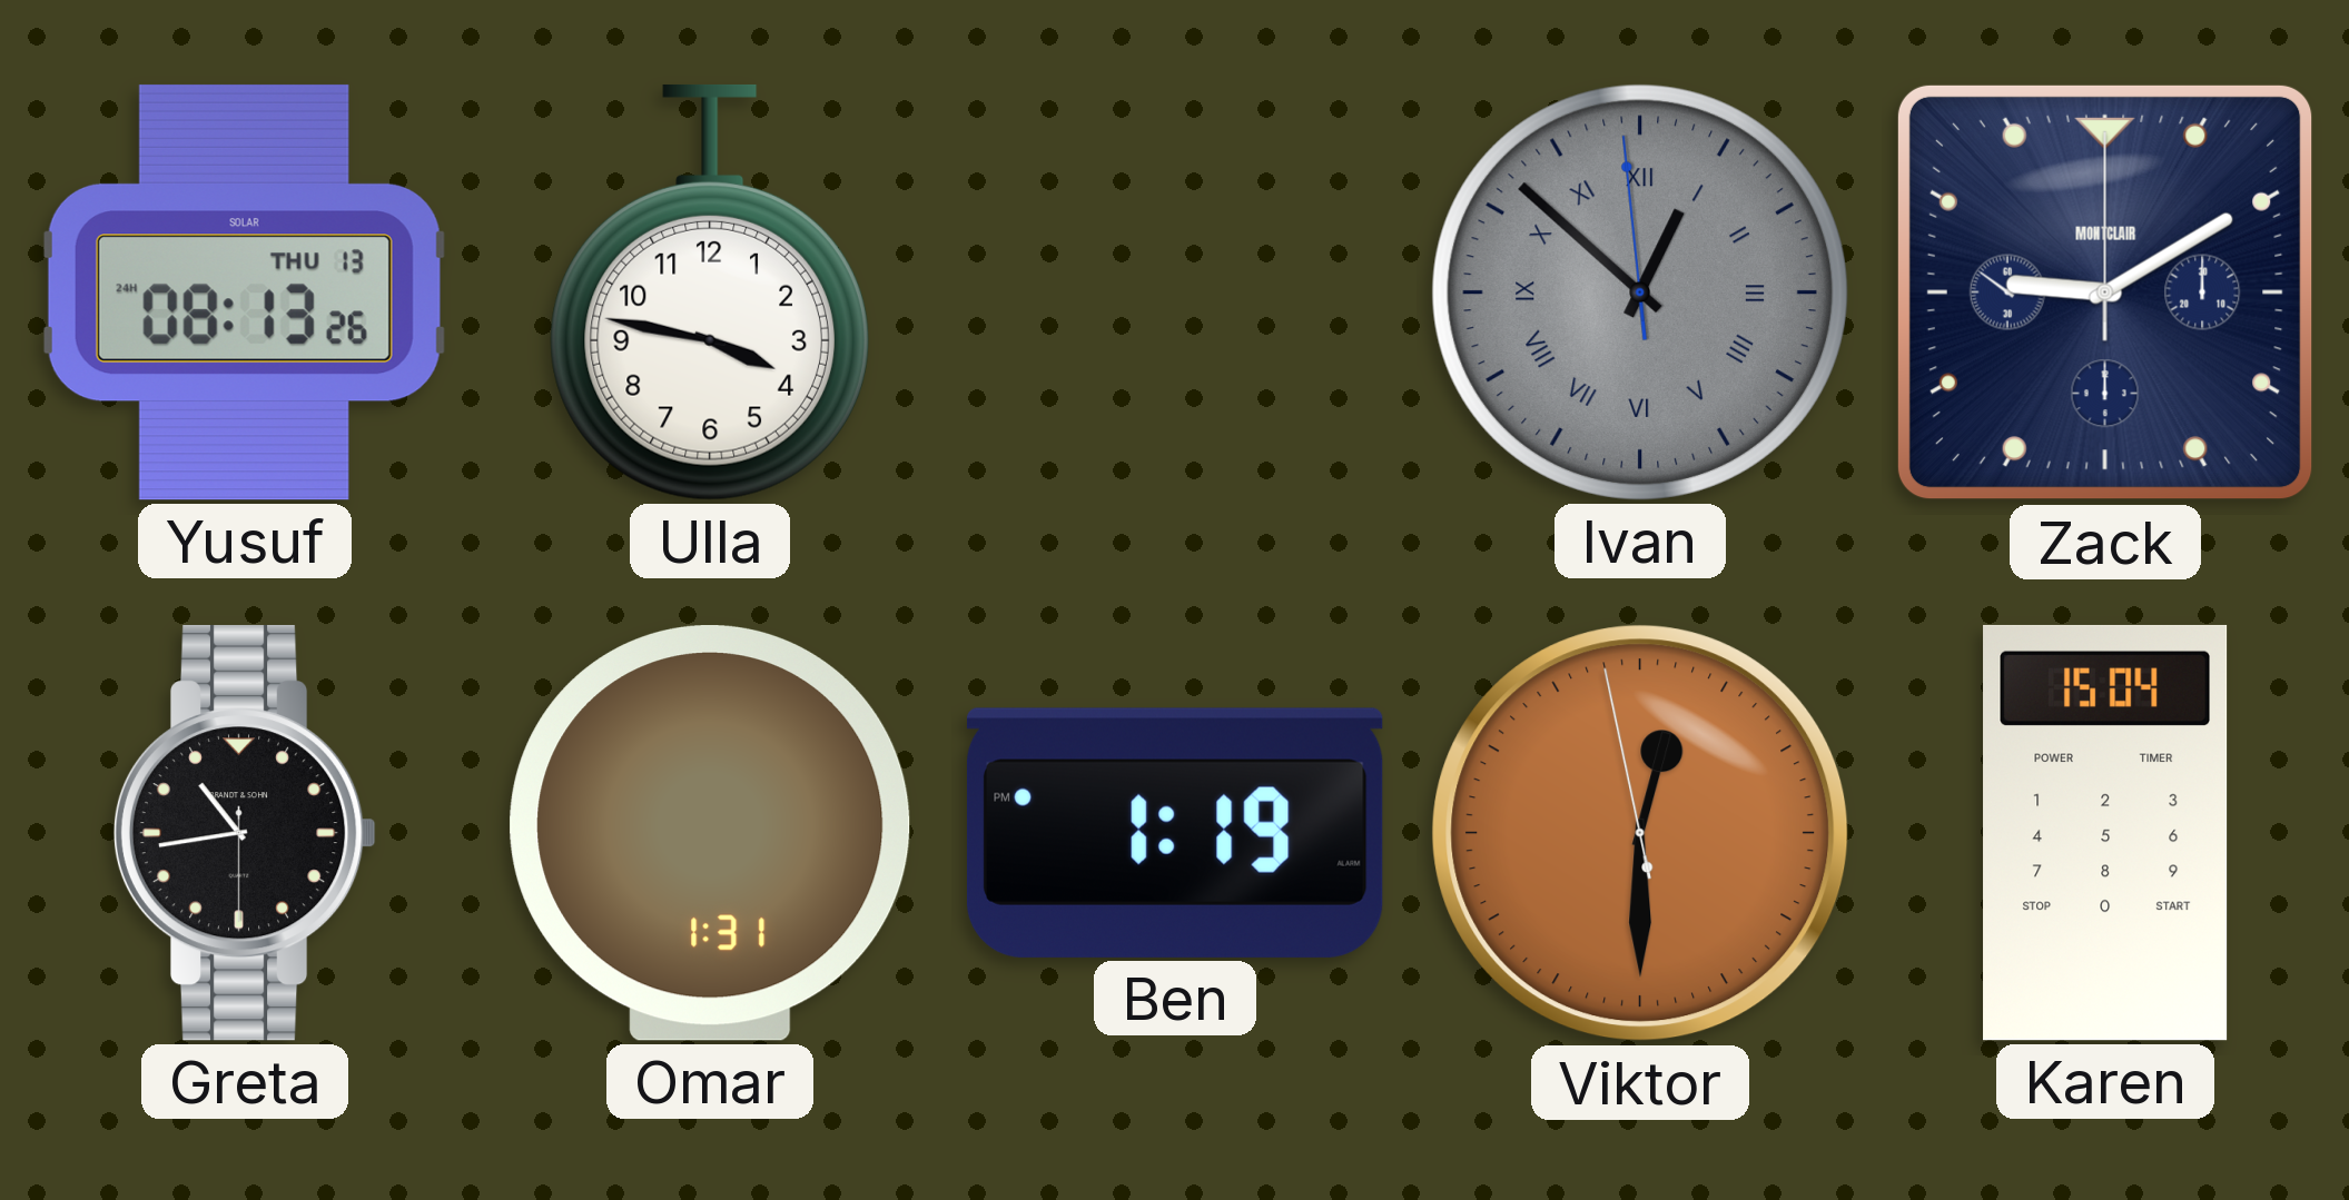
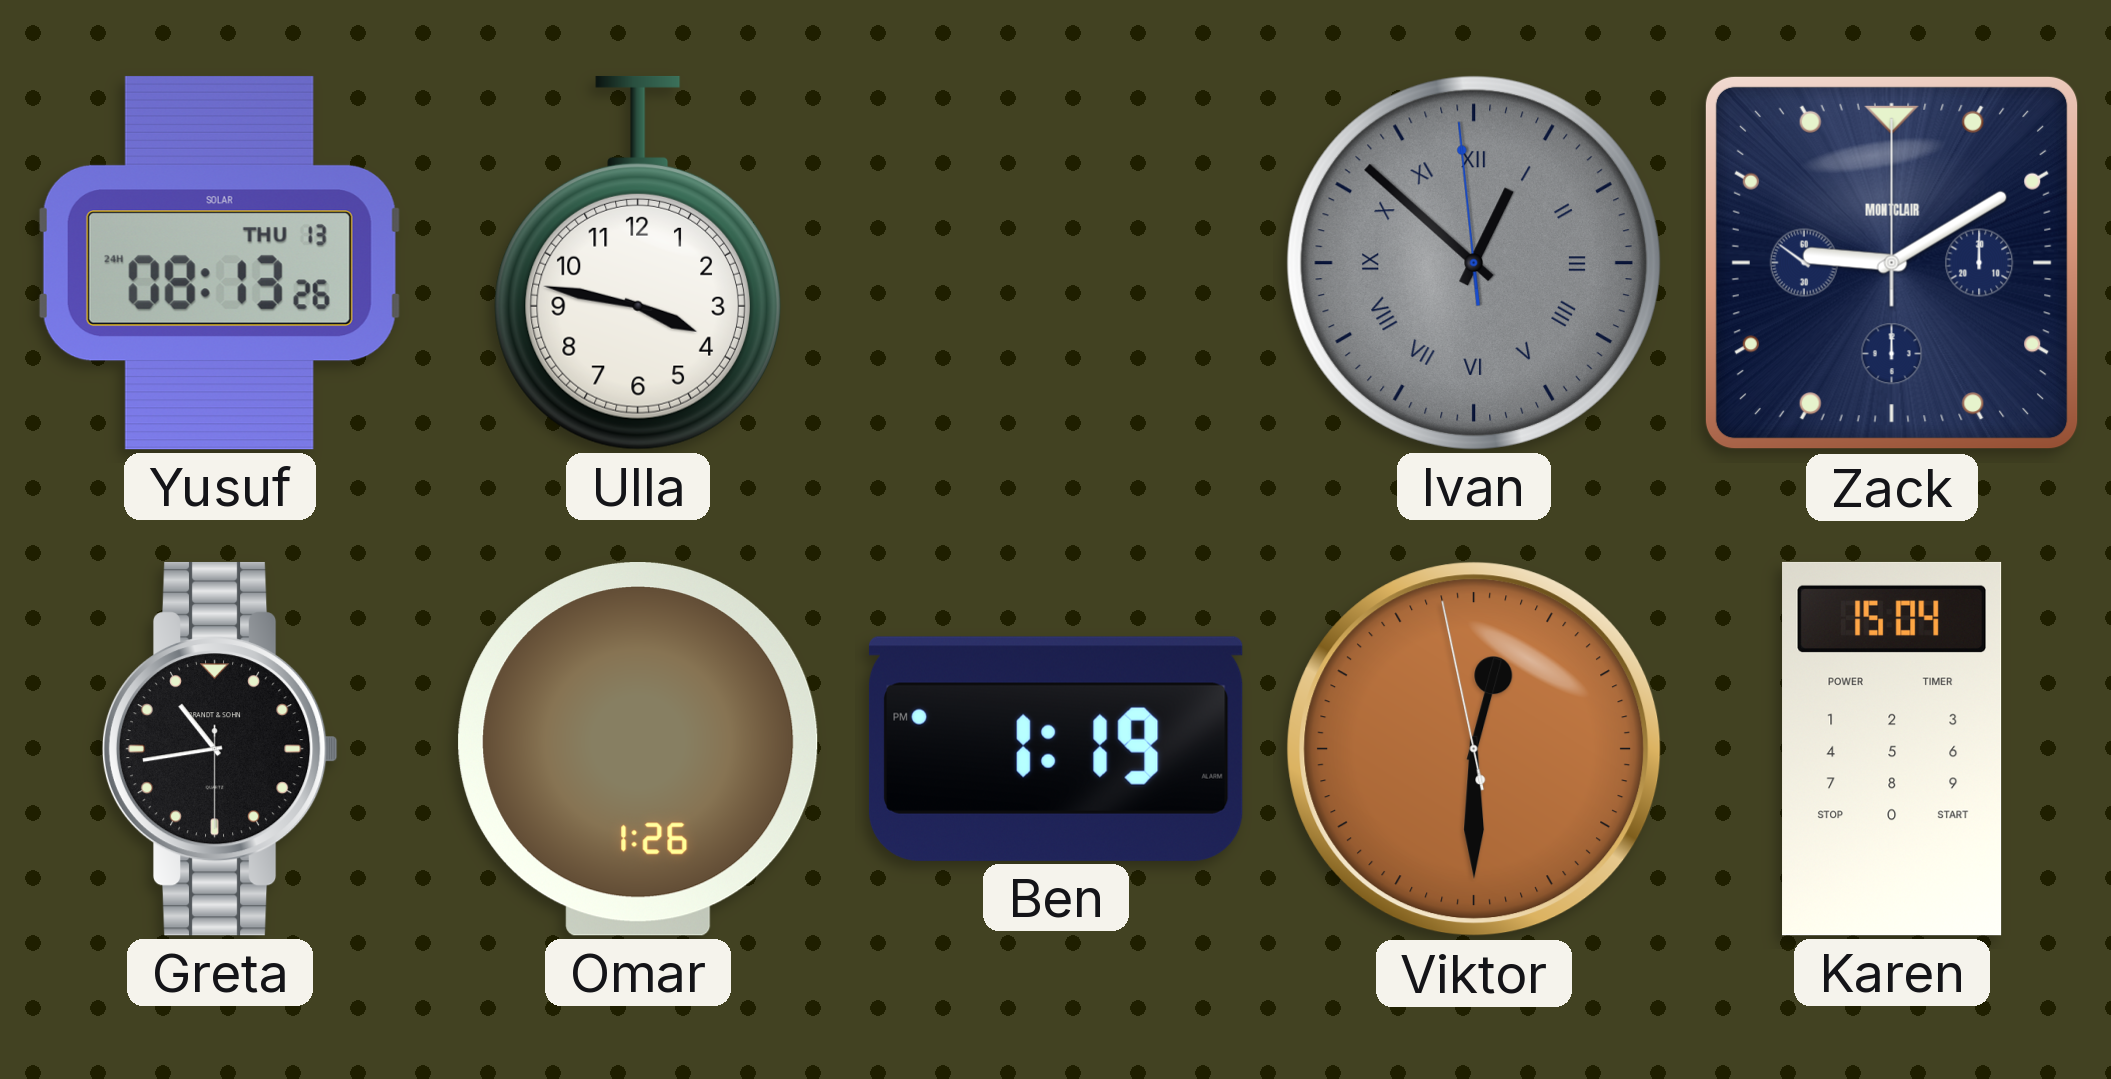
Omar: 1:31 -> 1:26
